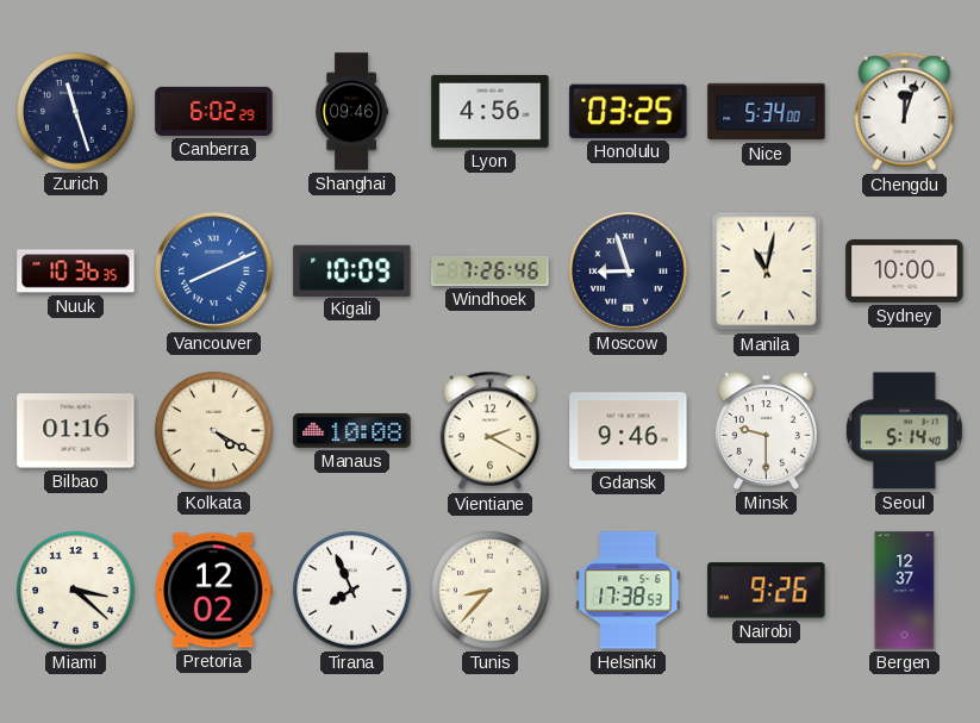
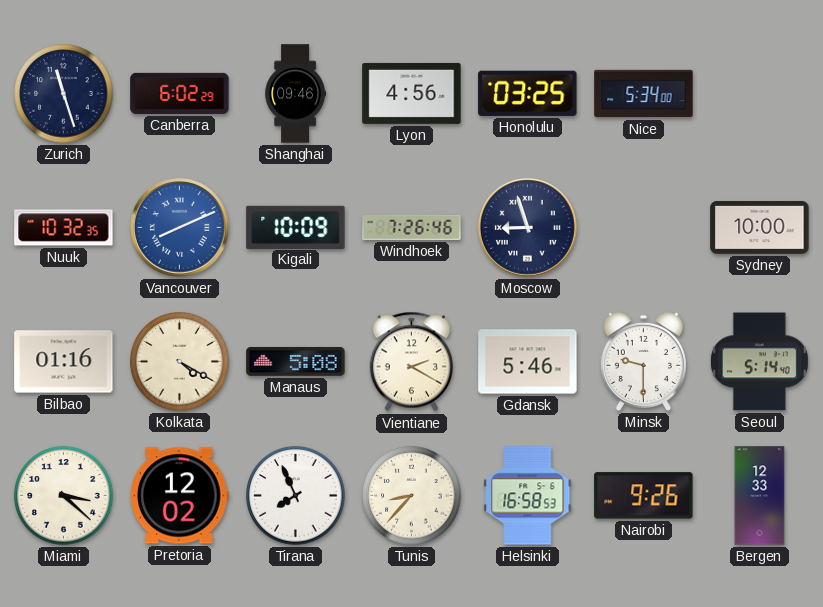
Chengdu: 12:03 -> none
Nuuk: 10:36 -> 10:32
Manila: 11:02 -> none
Manaus: 10:08 -> 5:08
Gdansk: 9:46 -> 5:46
Helsinki: 17:38 -> 16:58
Bergen: 12:37 -> 12:33
